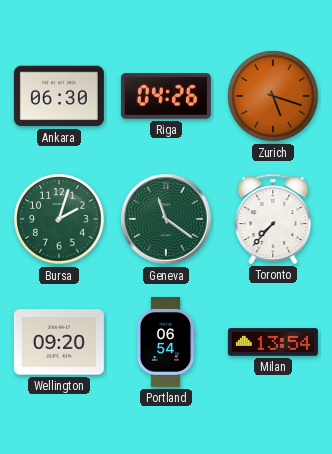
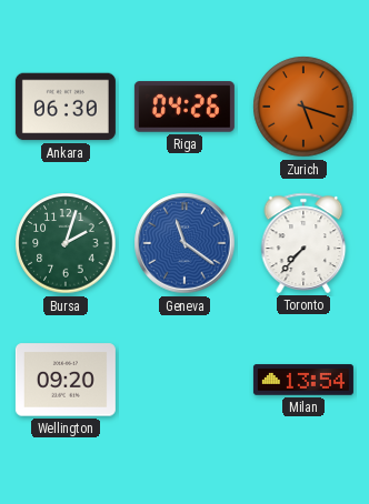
Geneva dial: green -> blue
Portland: 06:54 -> none
